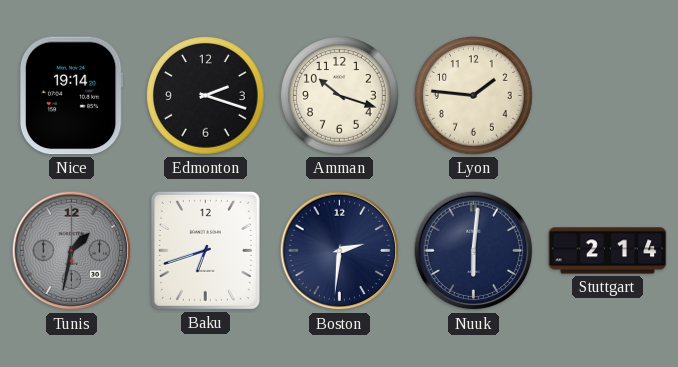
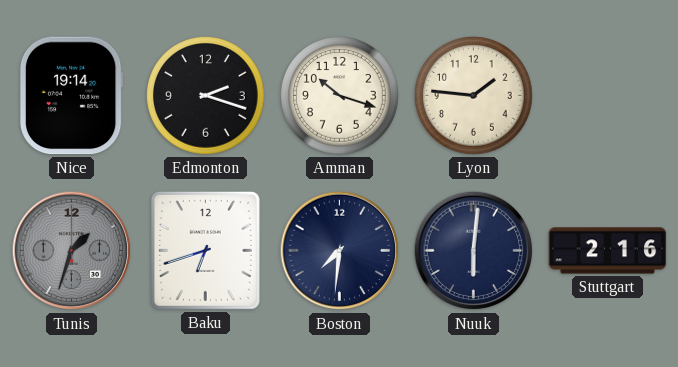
Tunis: 1:32 -> 1:33
Boston: 2:31 -> 7:31
Stuttgart: 2:14 -> 2:16
